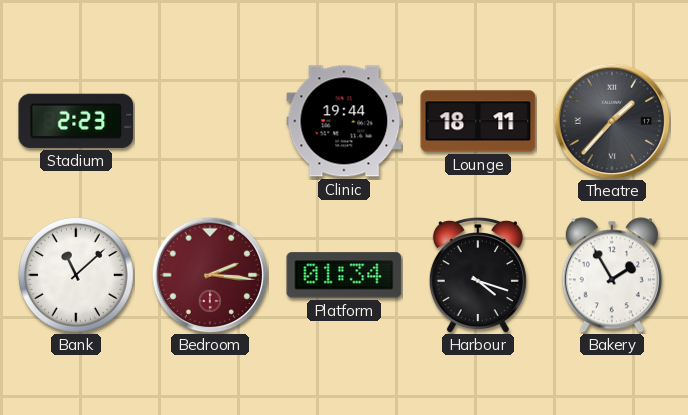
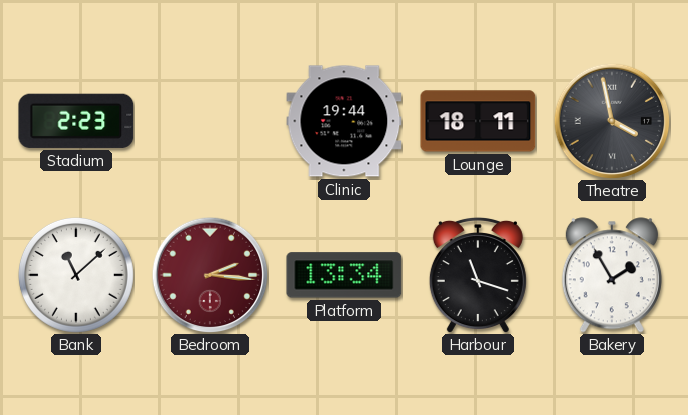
Theatre: 1:37 -> 3:58
Platform: 01:34 -> 13:34
Harbour: 4:18 -> 11:18
